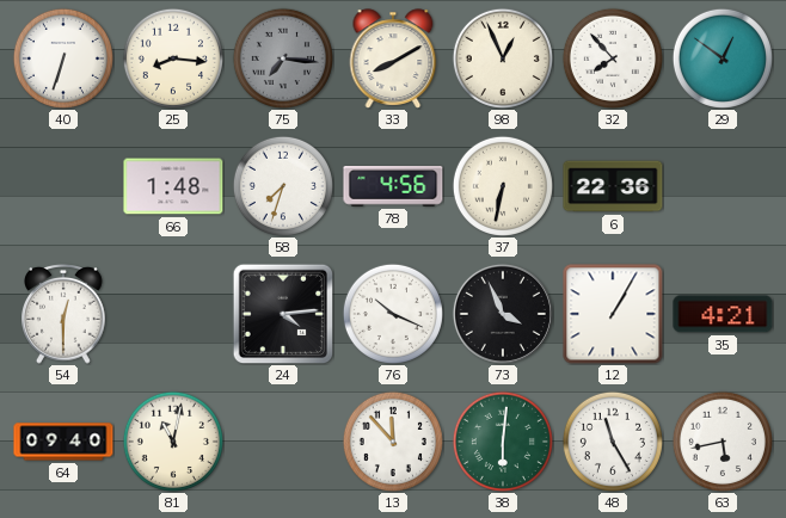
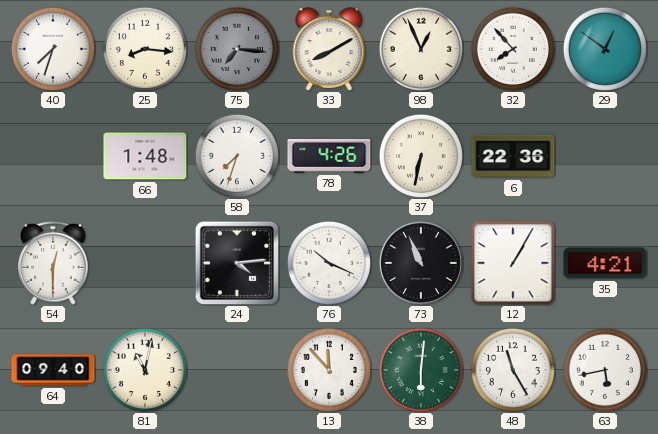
40: 6:33 -> 7:33
78: 4:56 -> 4:26
73: 3:56 -> 10:56
